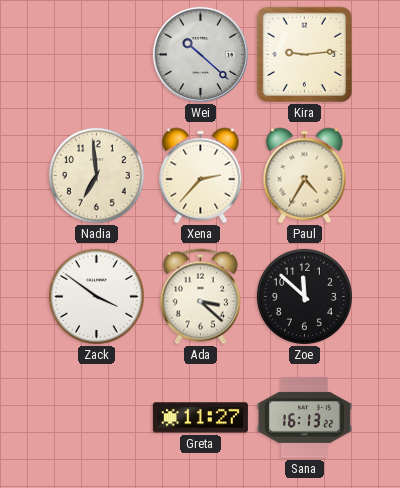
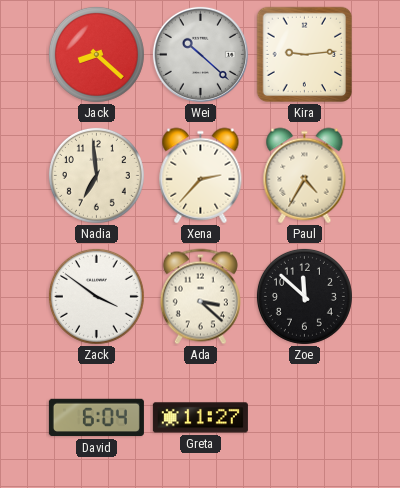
Jack: none -> 8:22
David: none -> 6:04
Sana: 16:13 -> none
